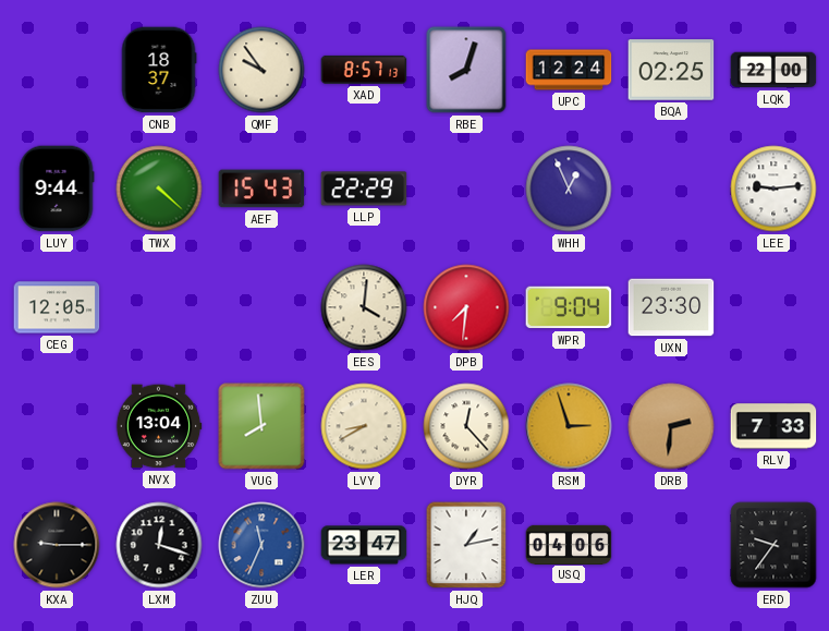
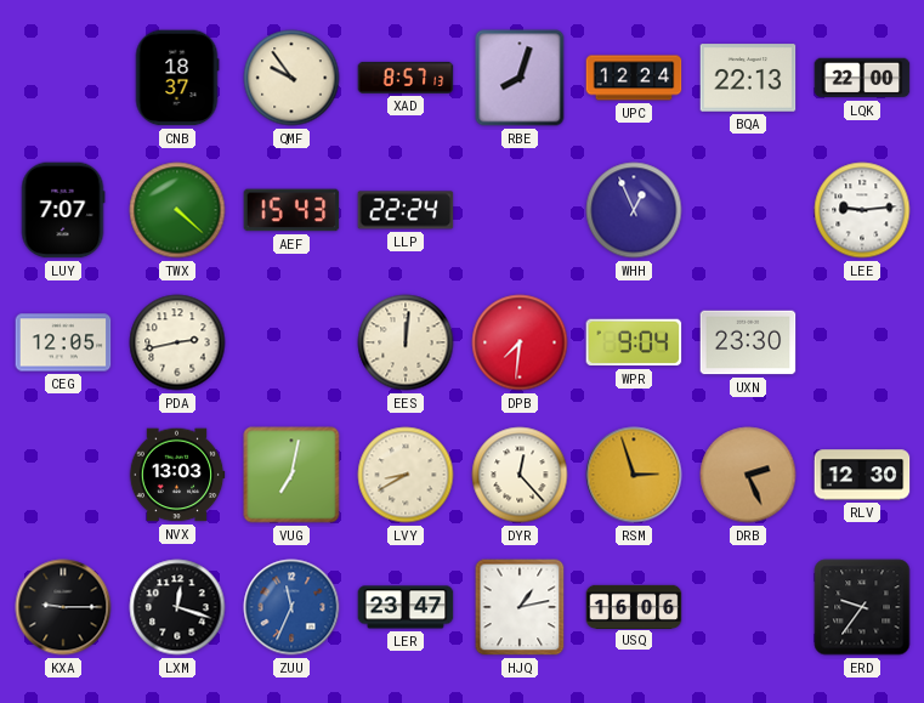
BQA: 02:25 -> 22:13
LUY: 9:44 -> 7:07
LLP: 22:29 -> 22:24
PDA: none -> 2:43
EES: 4:01 -> 12:01
NVX: 13:04 -> 13:03
VUG: 7:59 -> 7:02
DRB: 2:31 -> 2:26
RLV: 7:33 -> 12:30
USQ: 04:06 -> 16:06
